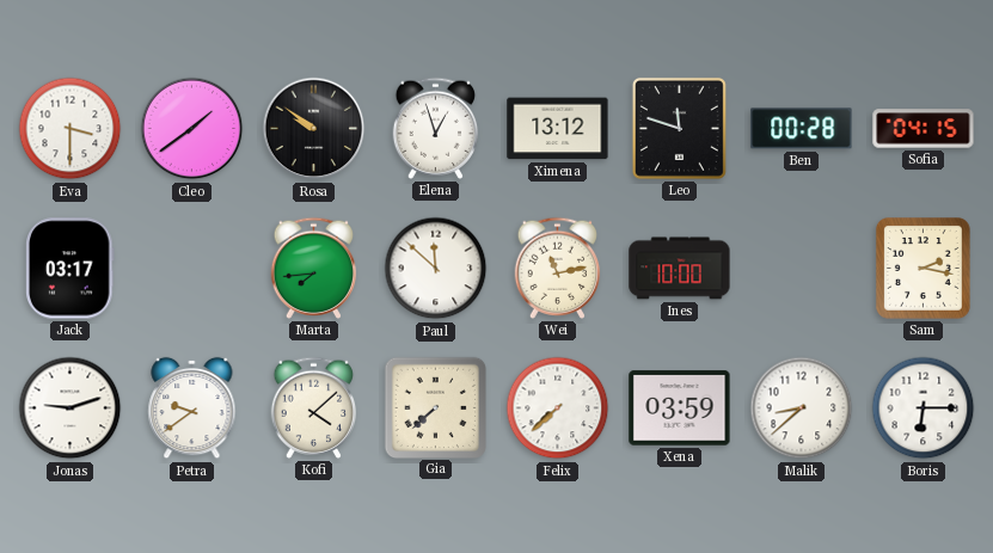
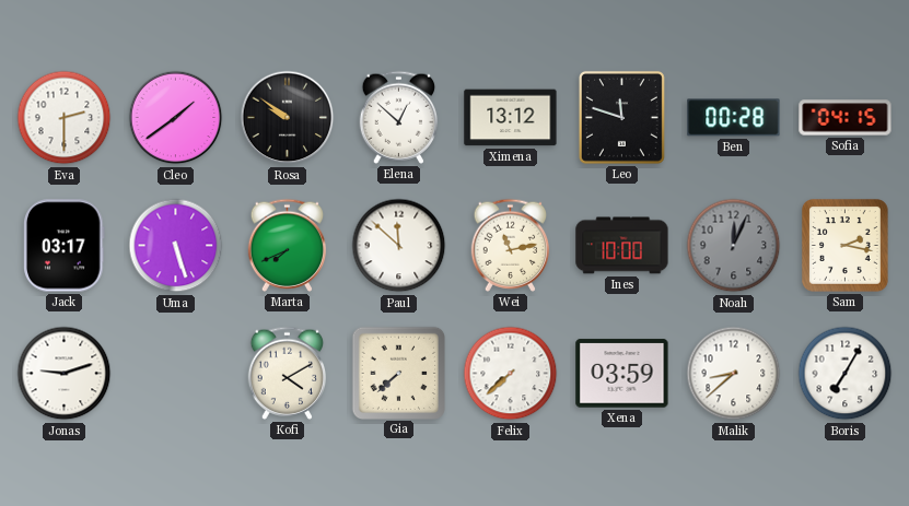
Eva: 3:30 -> 2:30
Elena: 12:57 -> 12:52
Uma: none -> 5:27
Marta: 7:44 -> 7:41
Noah: none -> 12:04
Petra: 9:39 -> none
Kofi: 4:08 -> 4:10
Boris: 6:15 -> 7:05
